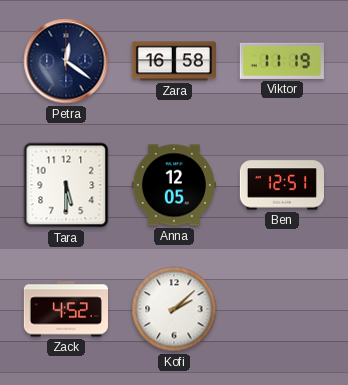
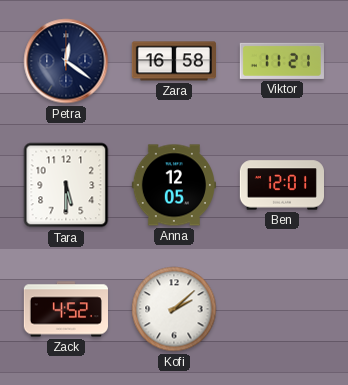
Viktor: 11:19 -> 11:21
Ben: 12:51 -> 12:01
